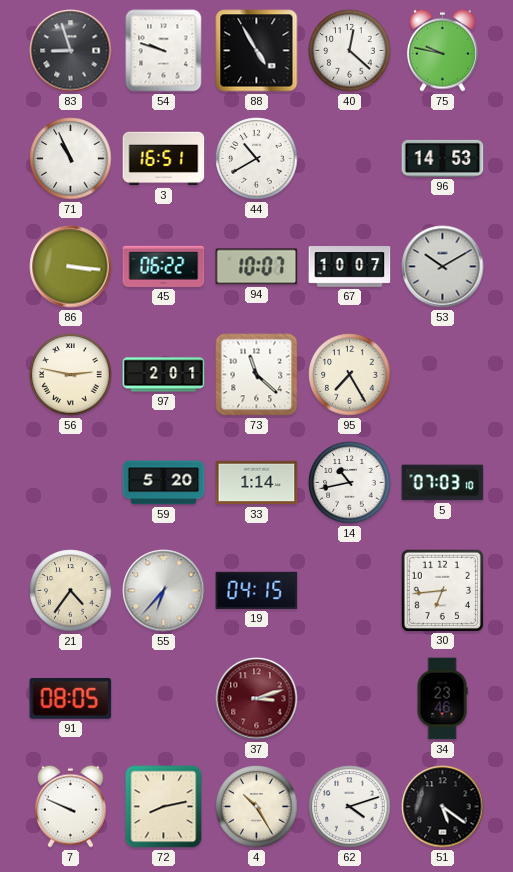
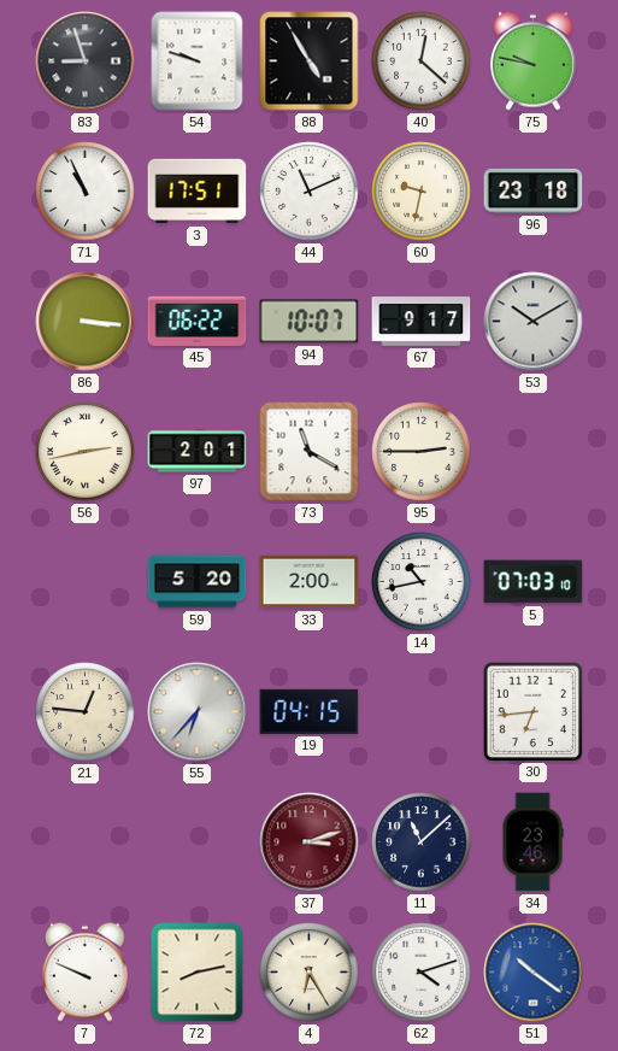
3: 16:51 -> 17:51
44: 10:40 -> 11:11
60: none -> 9:32
96: 14:53 -> 23:18
67: 10:07 -> 9:17
56: 2:47 -> 2:43
73: 11:22 -> 11:20
95: 7:25 -> 2:45
33: 1:14 -> 2:00
21: 4:36 -> 12:46
91: 08:05 -> none
11: none -> 11:08
4: 10:25 -> 6:25
51: 5:21 -> 10:21
51 dial: black -> blue
